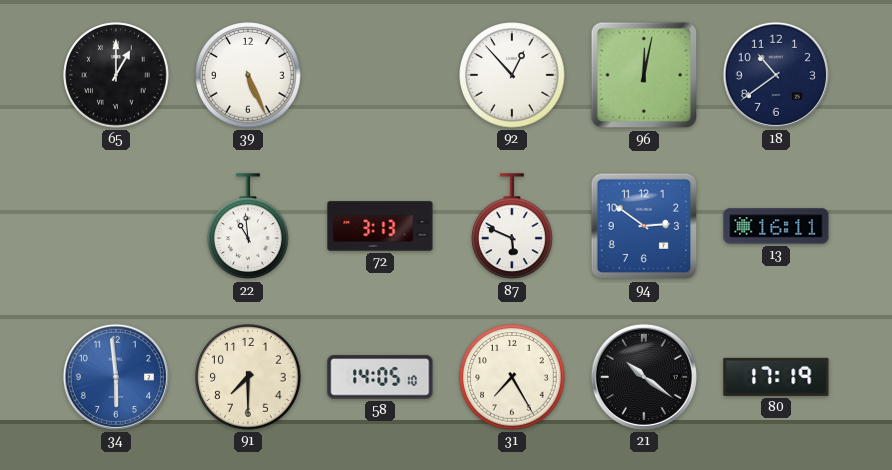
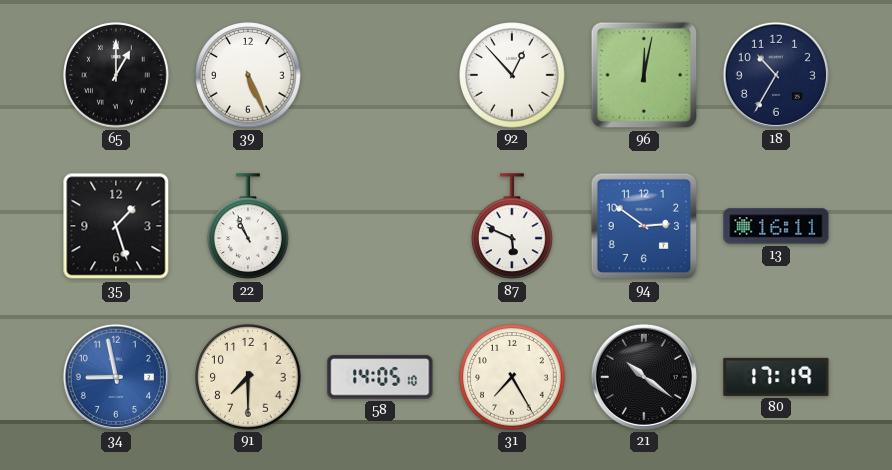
18: 10:39 -> 10:35
35: none -> 1:27
22: 10:59 -> 10:56
72: 3:13 -> none
34: 5:59 -> 8:58
